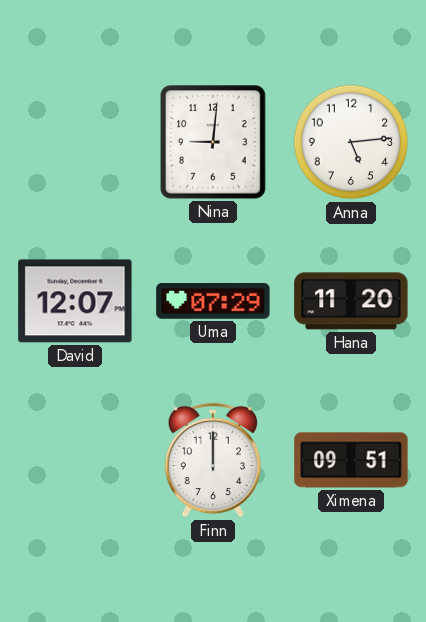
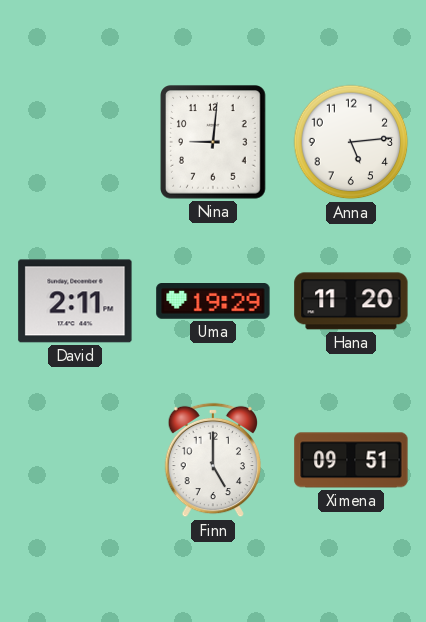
David: 12:07 -> 2:11
Uma: 07:29 -> 19:29
Finn: 12:00 -> 5:00
